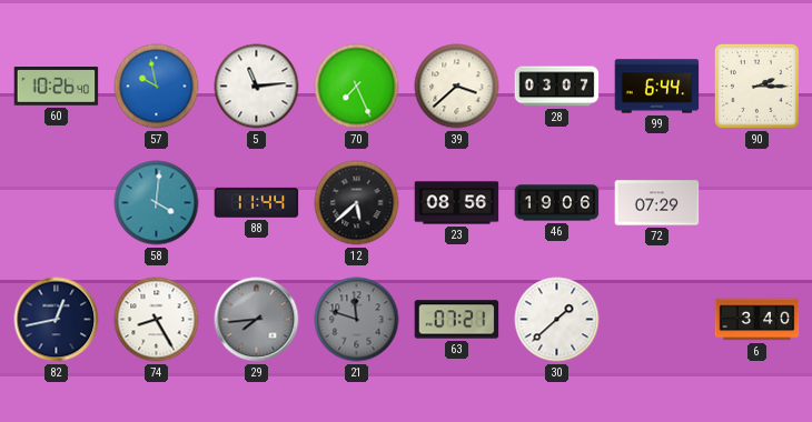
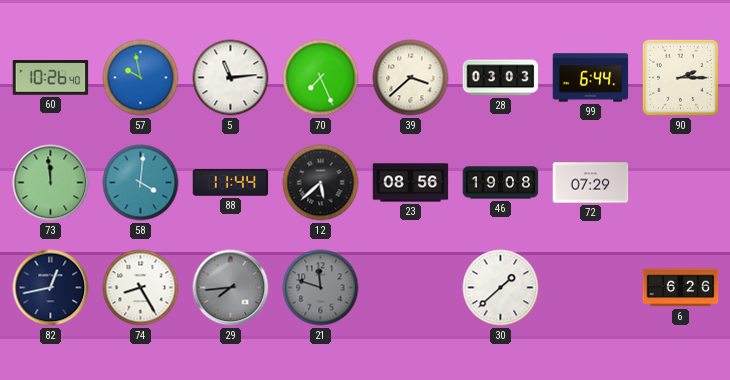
28: 03:07 -> 03:03
73: none -> 11:59
46: 19:06 -> 19:08
63: 07:21 -> none
6: 3:40 -> 6:26
